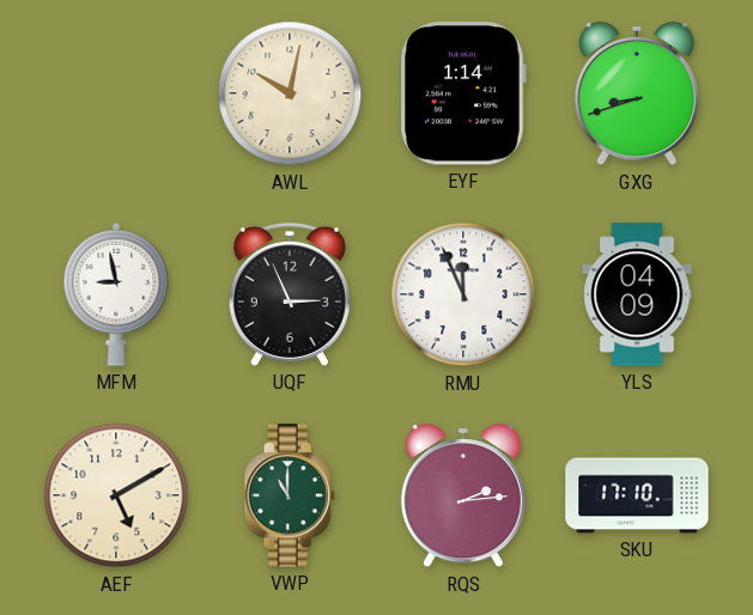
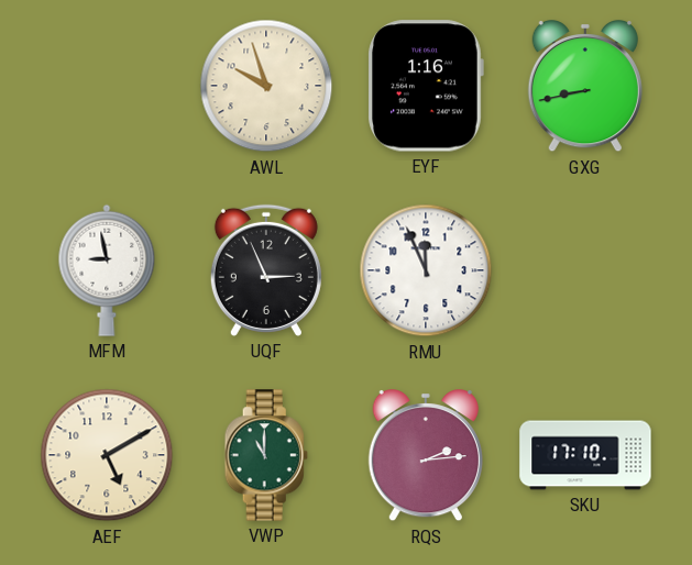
AWL: 10:02 -> 9:57
EYF: 1:14 -> 1:16
GXG: 8:42 -> 8:43
YLS: 04:09 -> none
